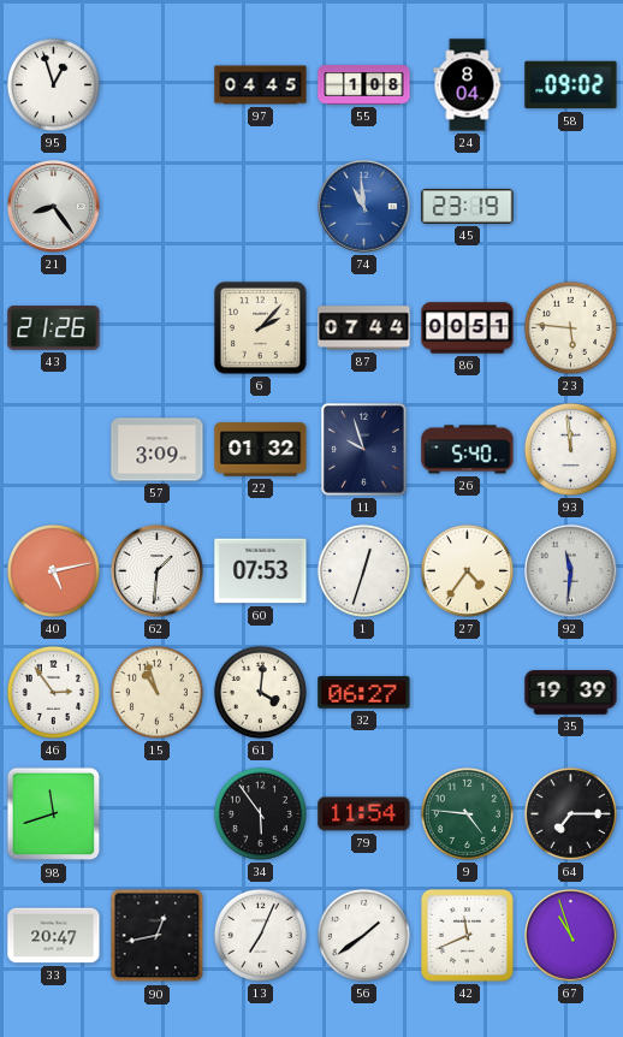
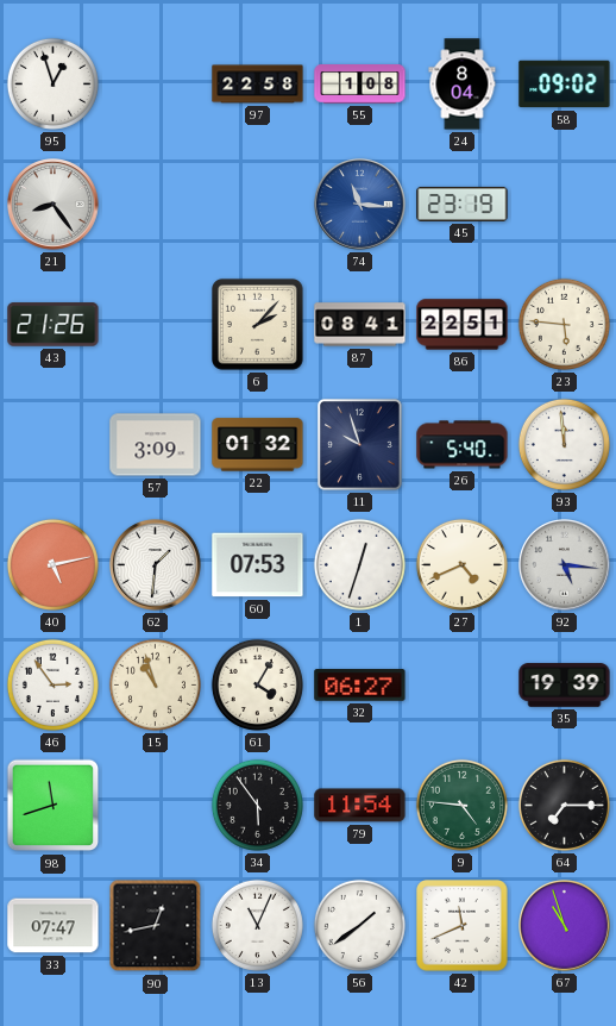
97: 04:45 -> 22:58
74: 10:59 -> 11:16
87: 07:44 -> 08:41
86: 00:51 -> 22:51
27: 4:36 -> 4:41
92: 11:31 -> 5:16
61: 4:01 -> 4:05
33: 20:47 -> 07:47
13: 7:04 -> 11:04
